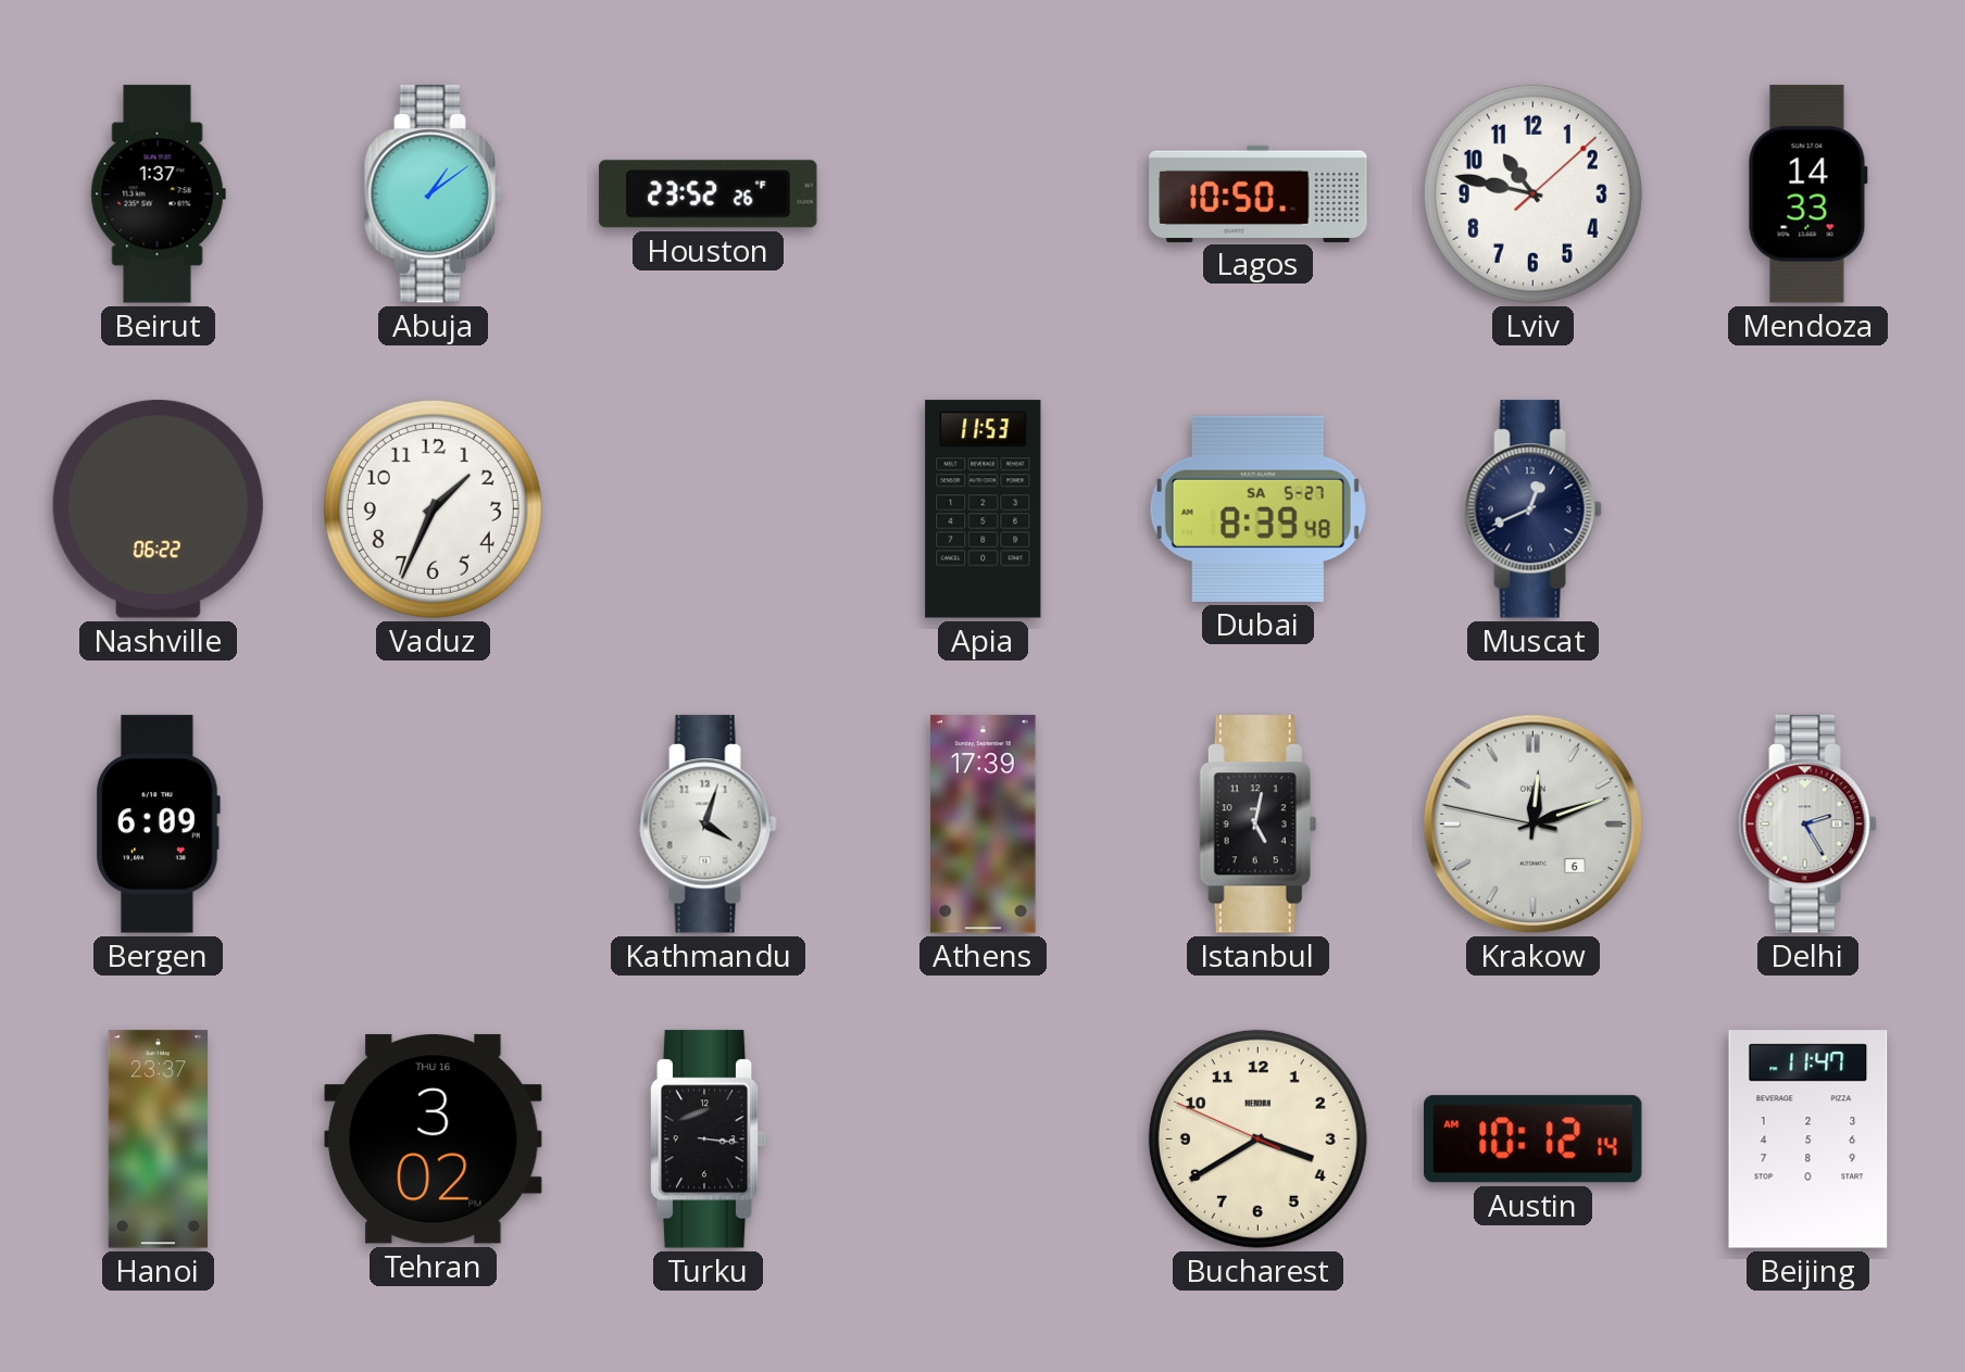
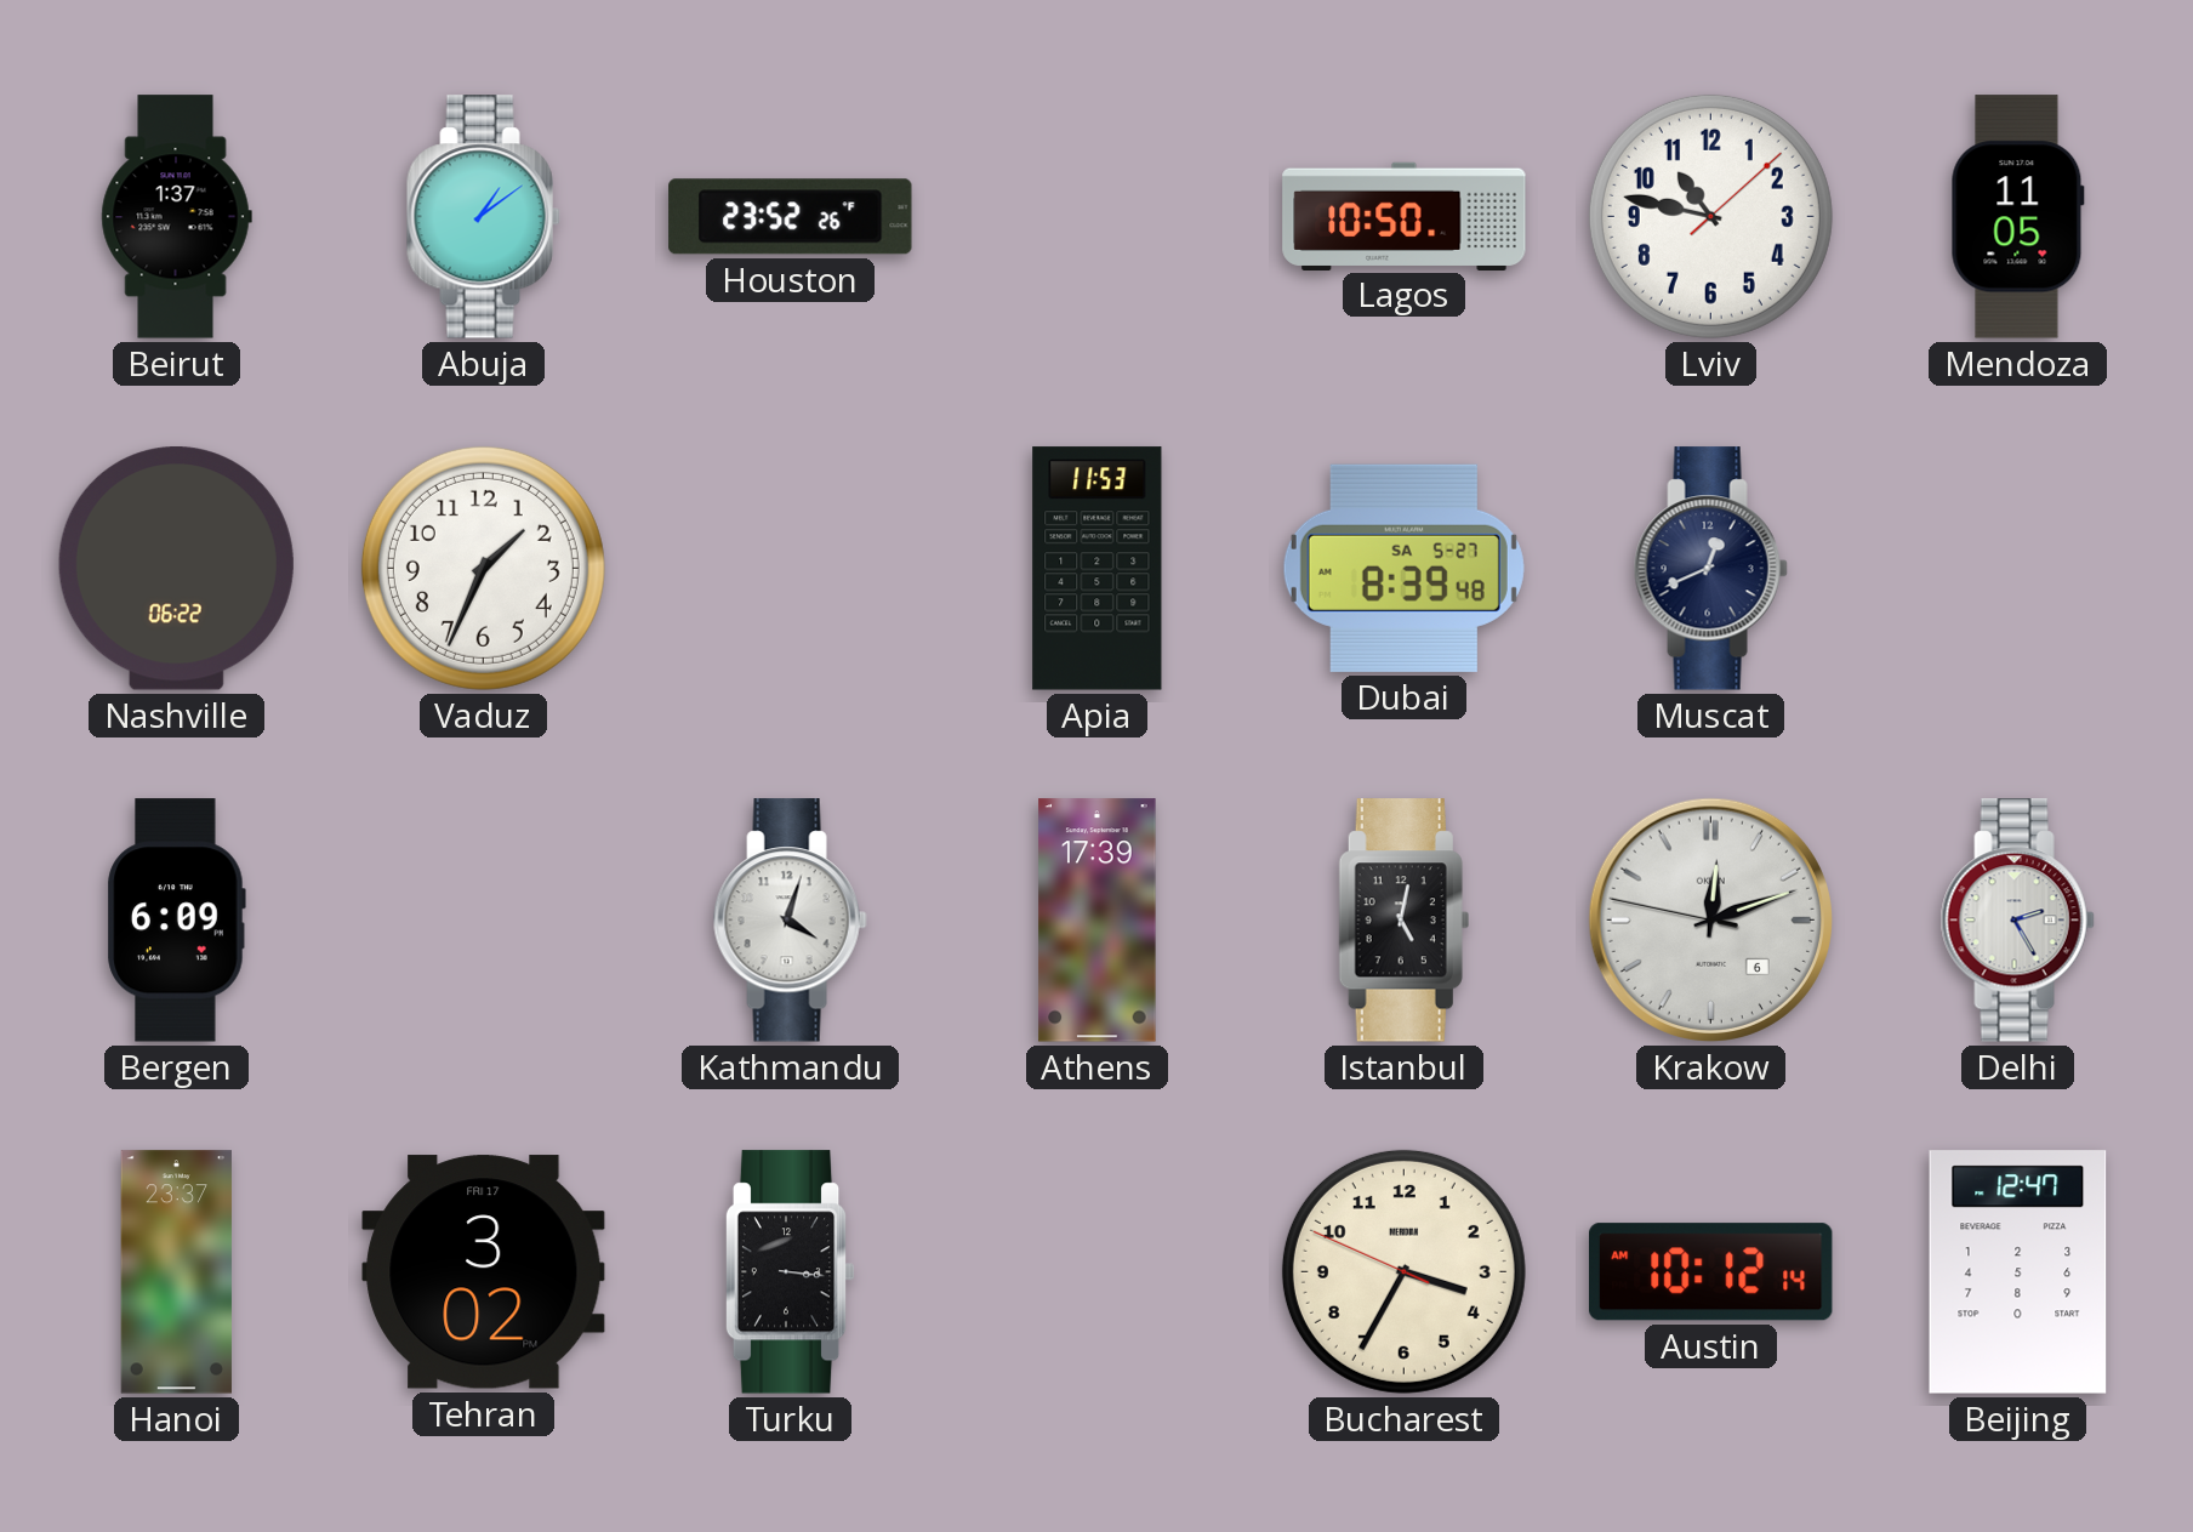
Mendoza: 14:33 -> 11:05
Tehran date: THU 16 -> FRI 17
Bucharest: 3:39 -> 3:34
Beijing: 11:47 -> 12:47
